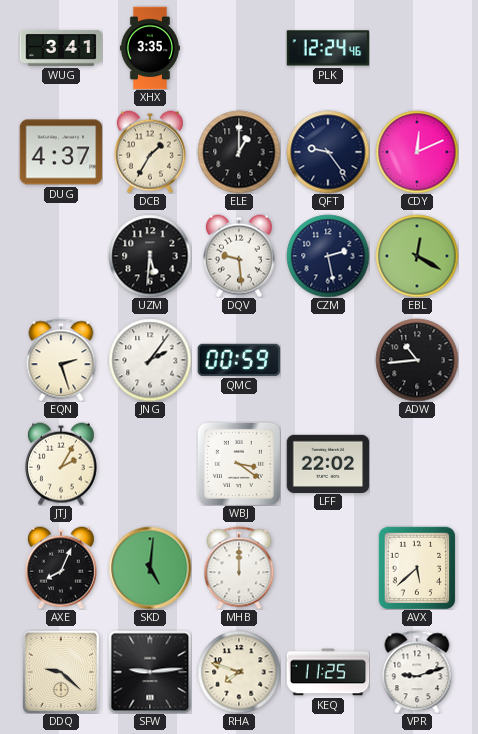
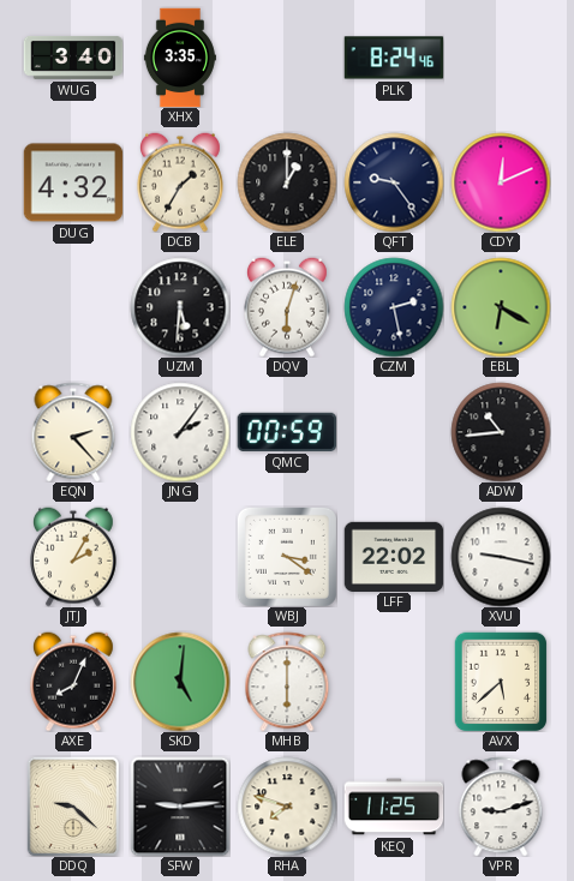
WUG: 3:41 -> 3:40
PLK: 12:24 -> 8:24
DUG: 4:37 -> 4:32
DQV: 9:29 -> 6:03
EBL: 12:20 -> 6:20
EQN: 2:27 -> 2:23
XVU: none -> 9:17
MHB: 12:00 -> 6:00
